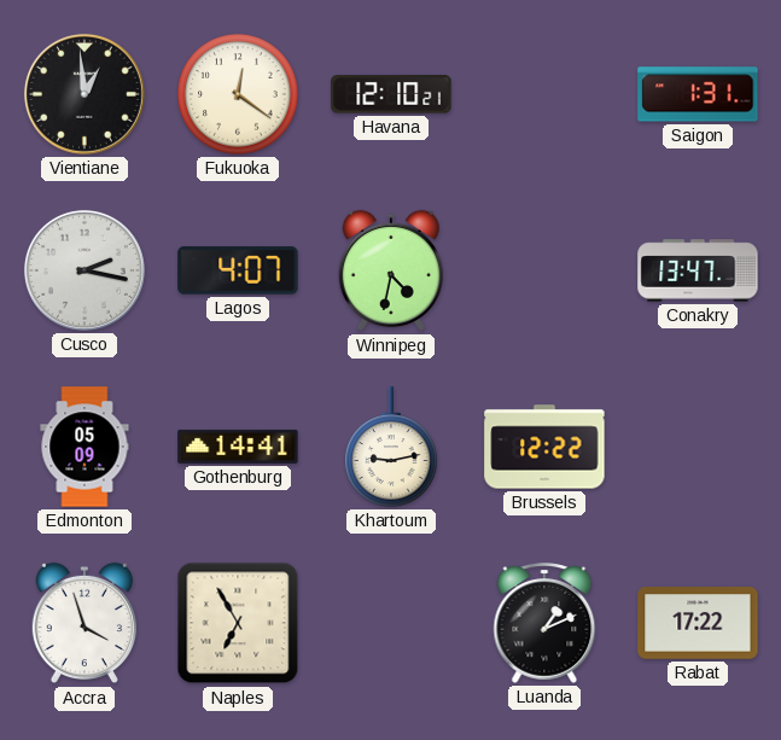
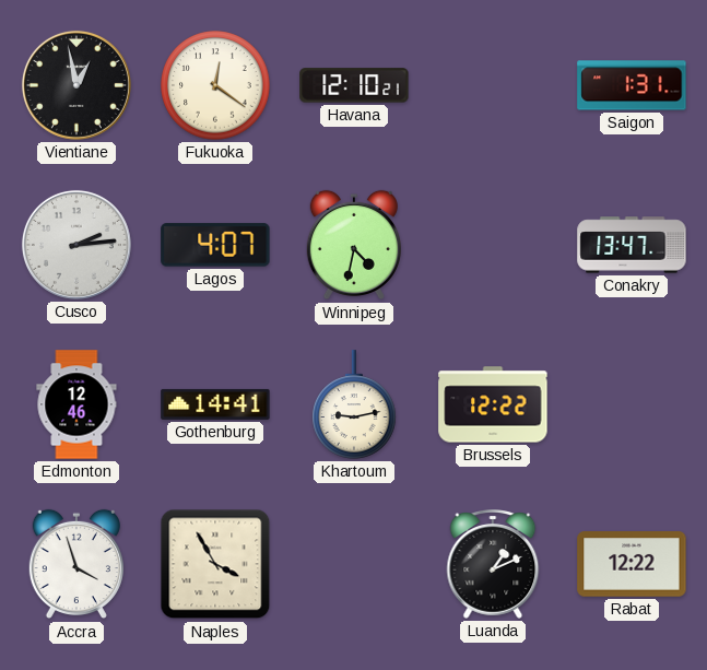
Vientiane: 12:59 -> 12:58
Cusco: 2:17 -> 2:14
Edmonton: 05:09 -> 12:46
Naples: 6:55 -> 3:55
Rabat: 17:22 -> 12:22
